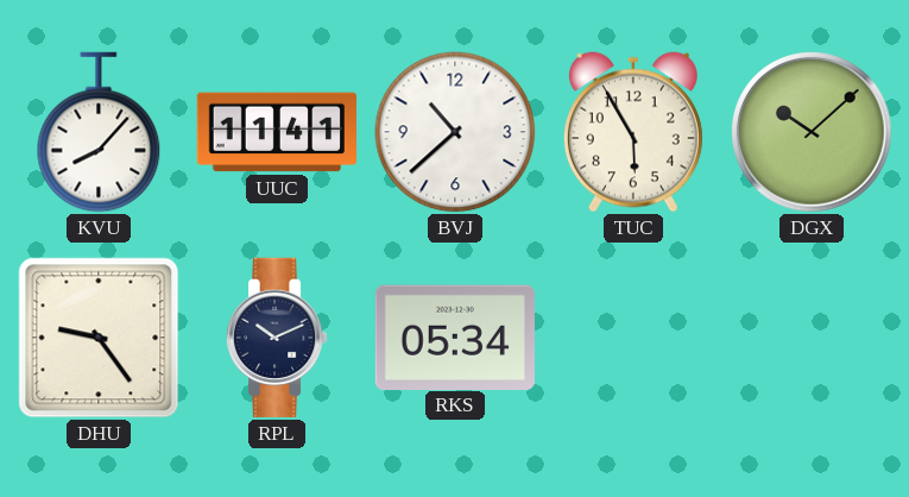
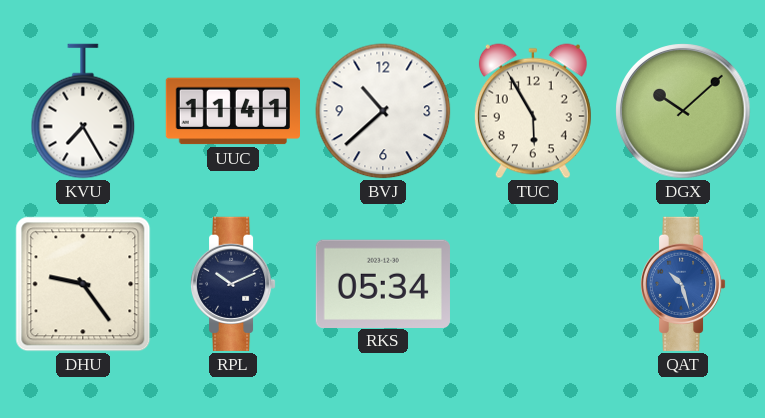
KVU: 8:07 -> 7:25
QAT: none -> 10:27
